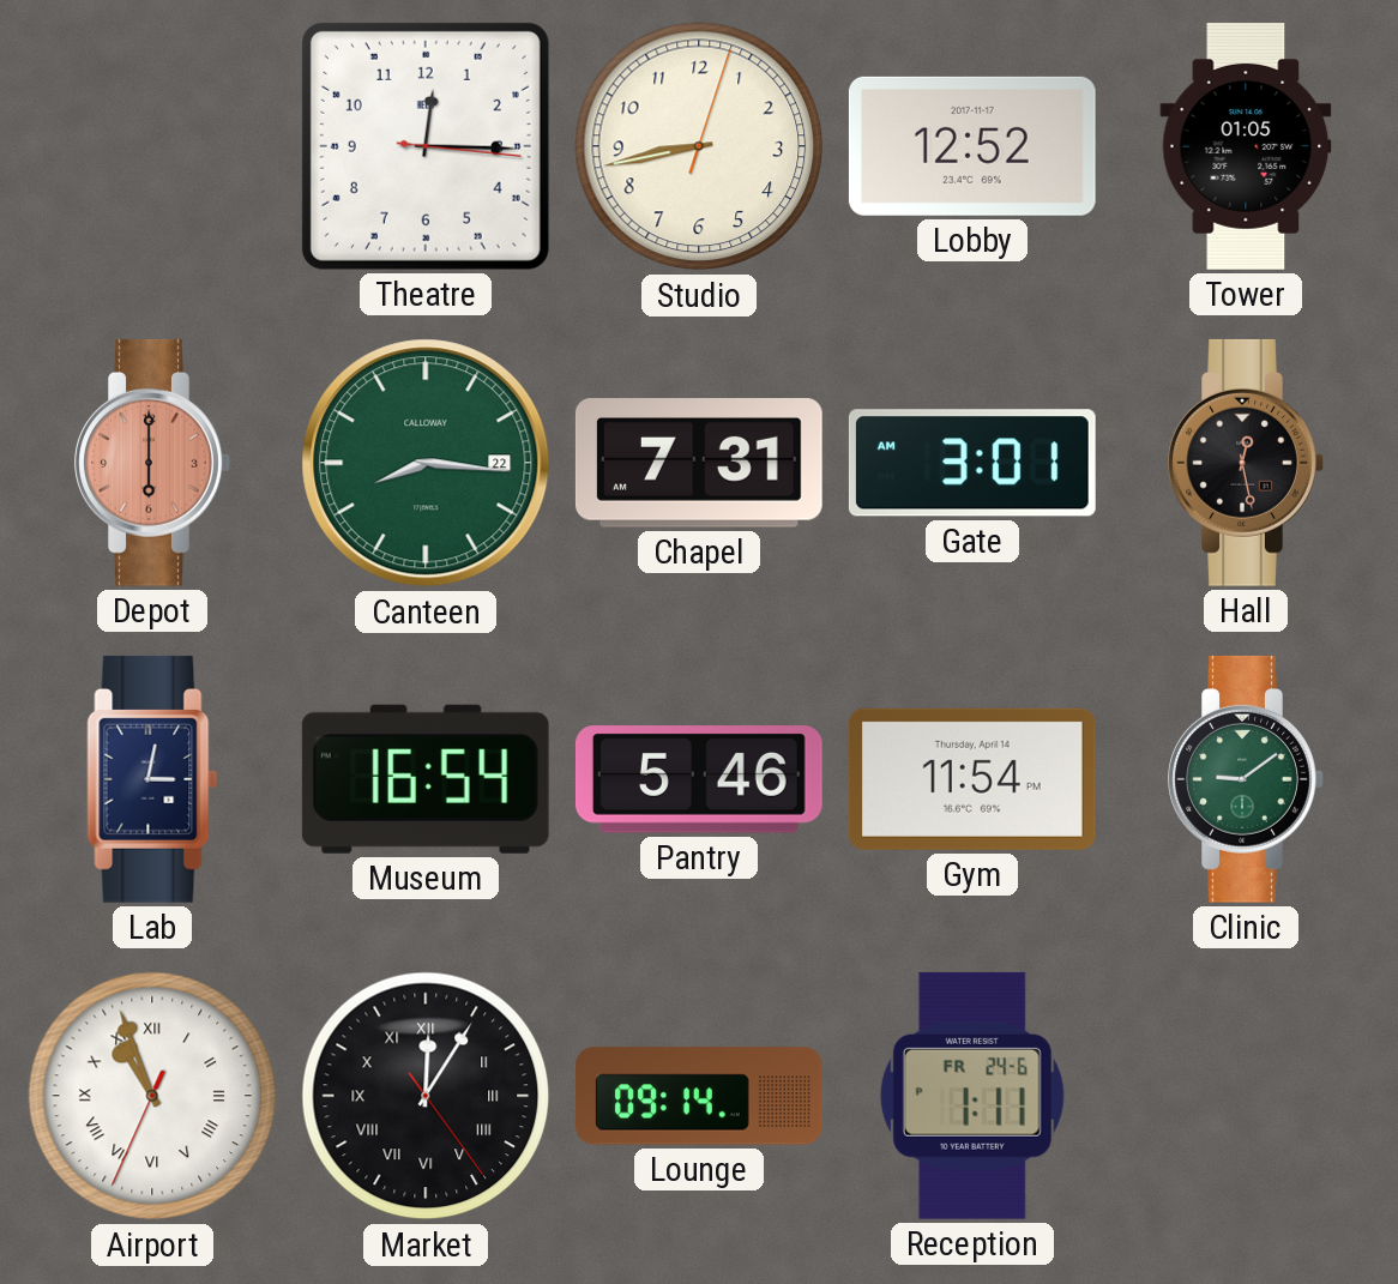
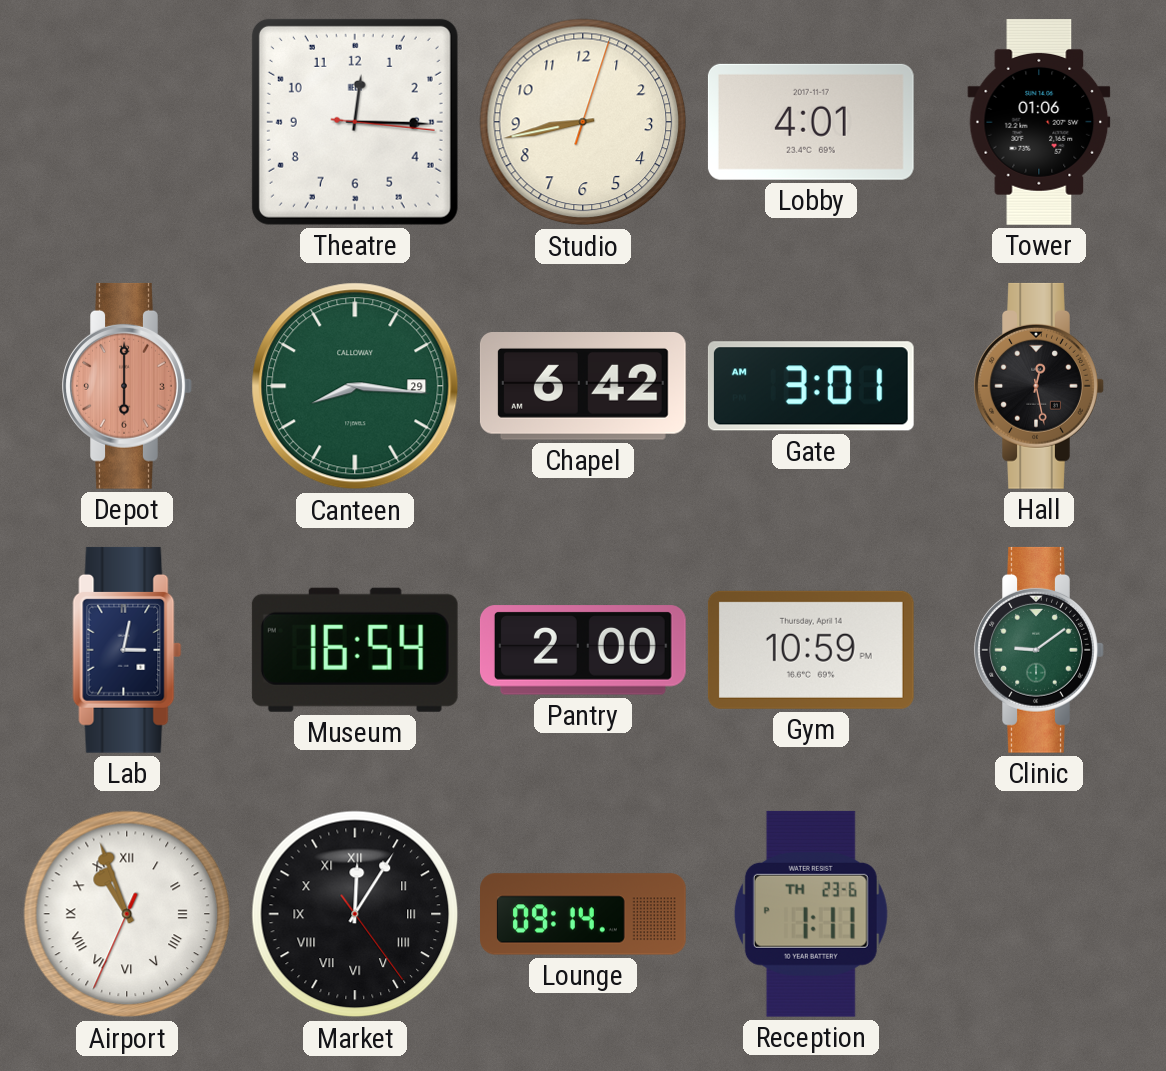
Lobby: 12:52 -> 4:01
Tower: 01:05 -> 01:06
Canteen date: 22 -> 29
Chapel: 7:31 -> 6:42
Pantry: 5:46 -> 2:00
Gym: 11:54 -> 10:59
Reception date: FR 24-6 -> TH 23-6
